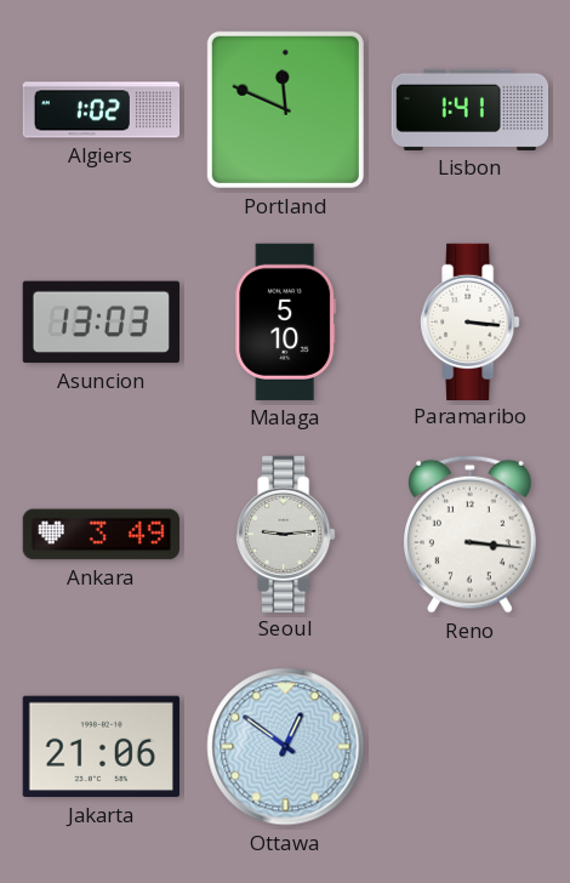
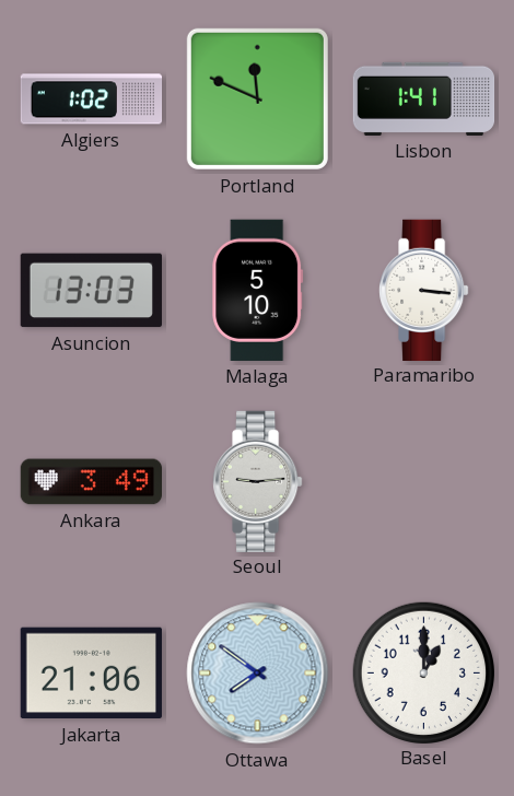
Reno: 3:16 -> none
Ottawa: 12:51 -> 7:51
Basel: none -> 1:00
